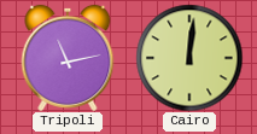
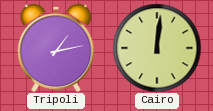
Tripoli: 11:13 -> 1:13
